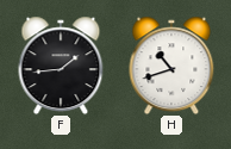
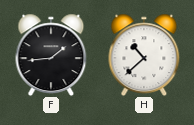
H: 10:42 -> 10:38
